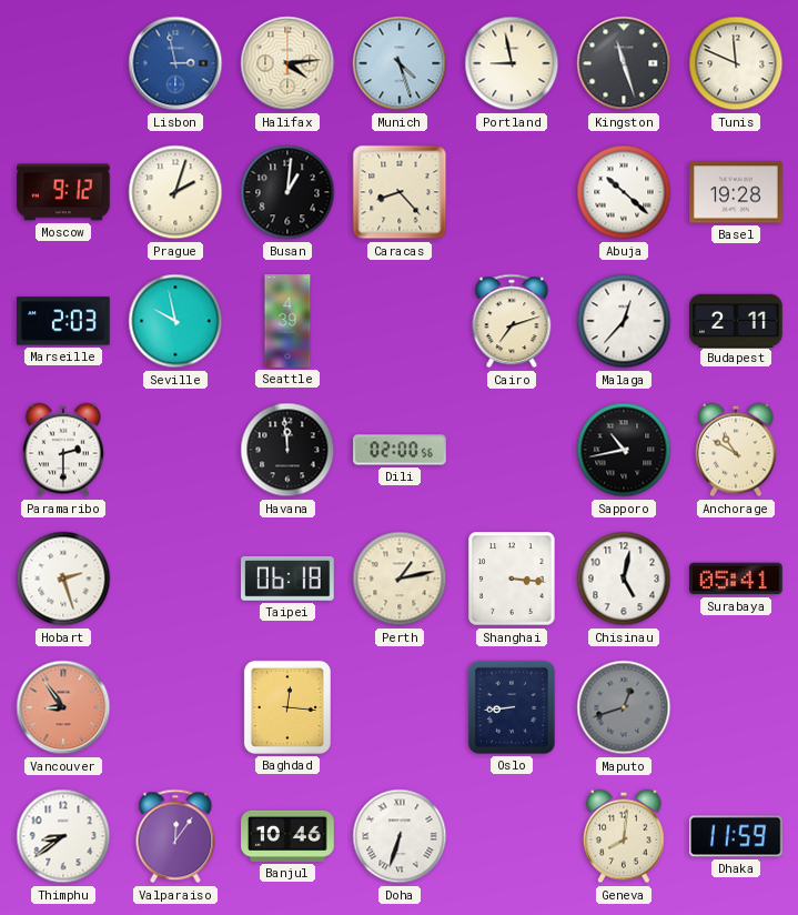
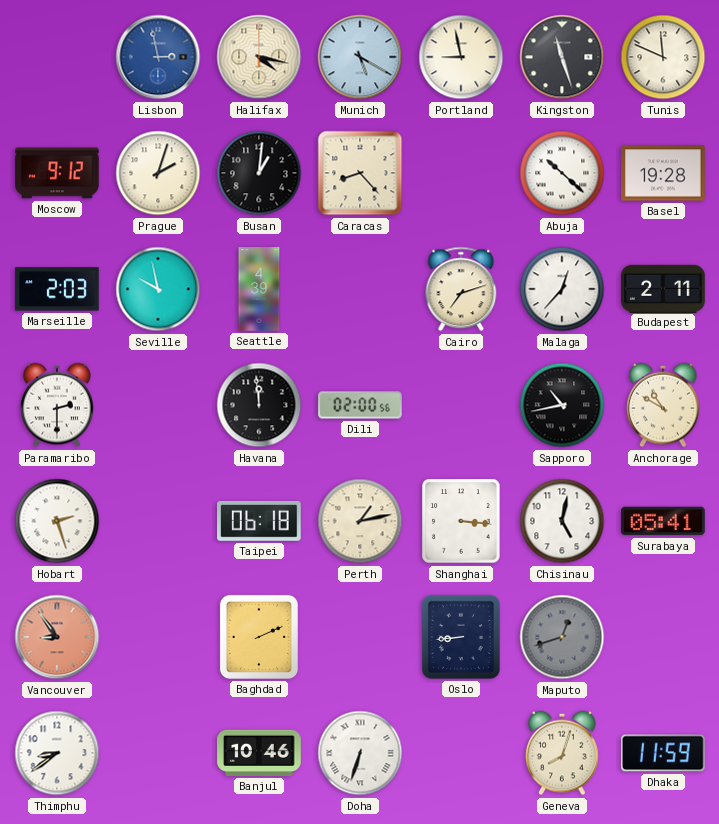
Halifax: 4:14 -> 4:17
Munich: 4:27 -> 5:20
Baghdad: 12:16 -> 2:11
Valparaiso: 12:06 -> none
Geneva: 8:01 -> 8:03
